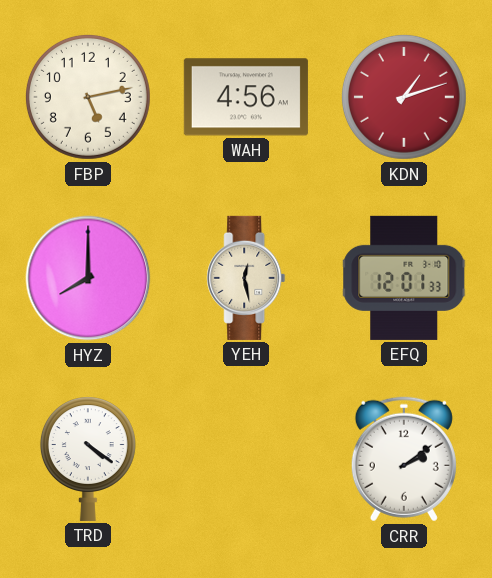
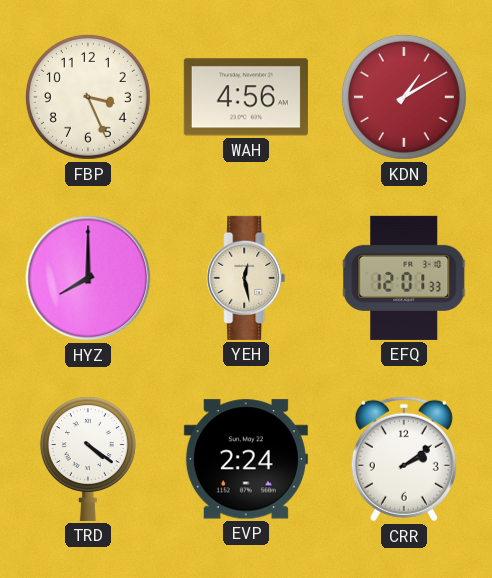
FBP: 5:13 -> 3:26
KDN: 1:12 -> 1:10
EVP: none -> 2:24
